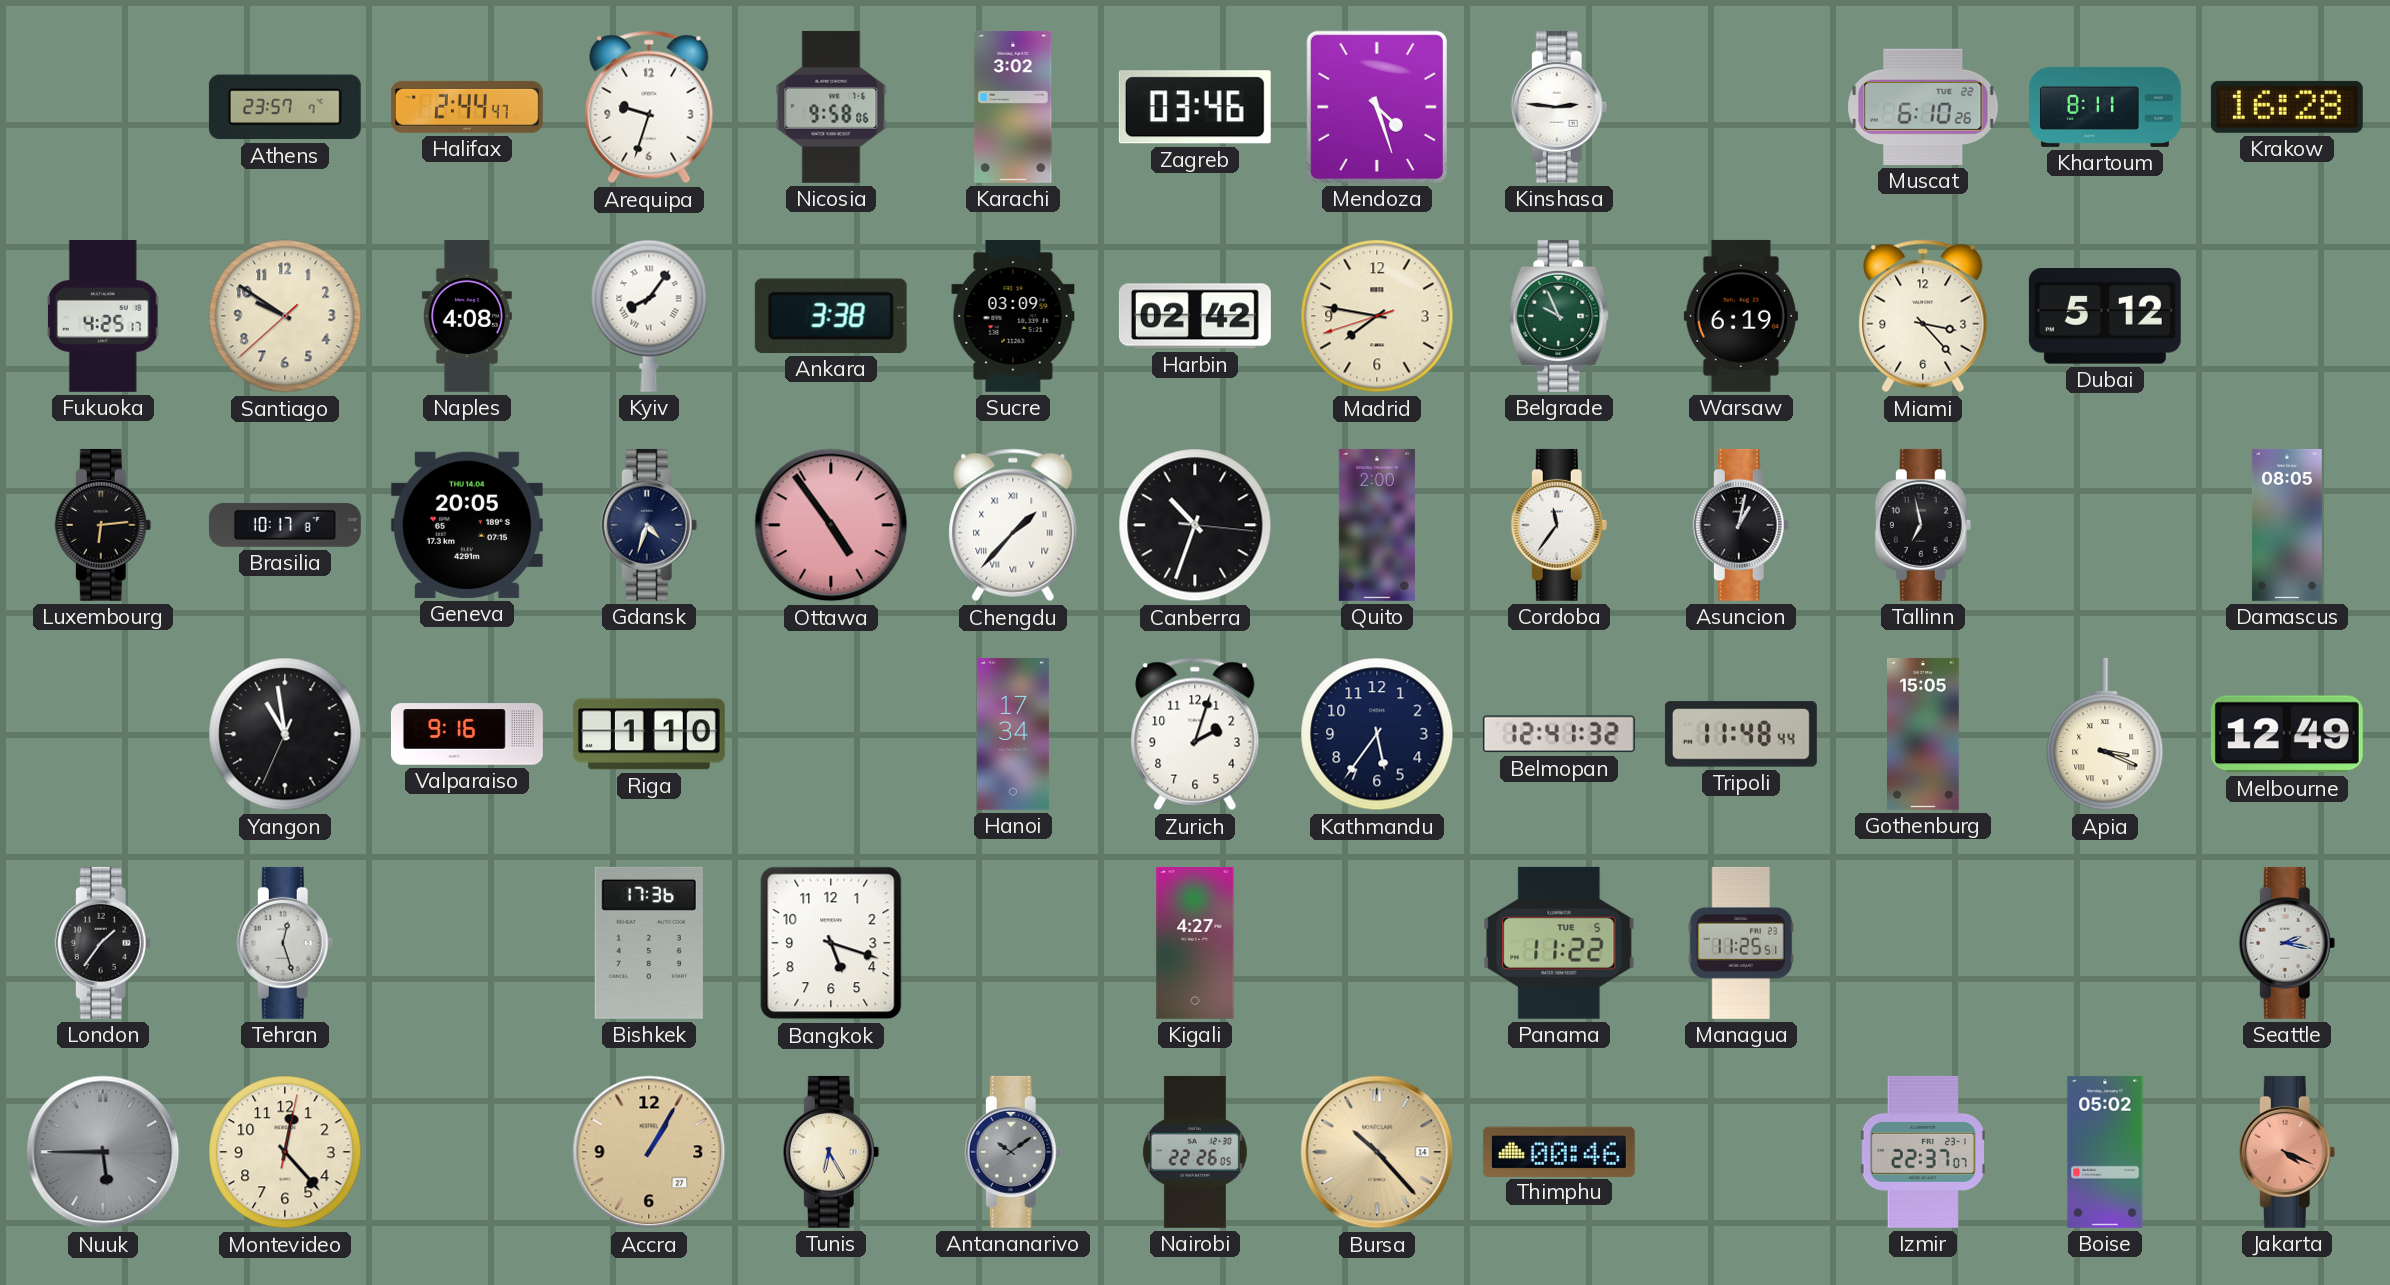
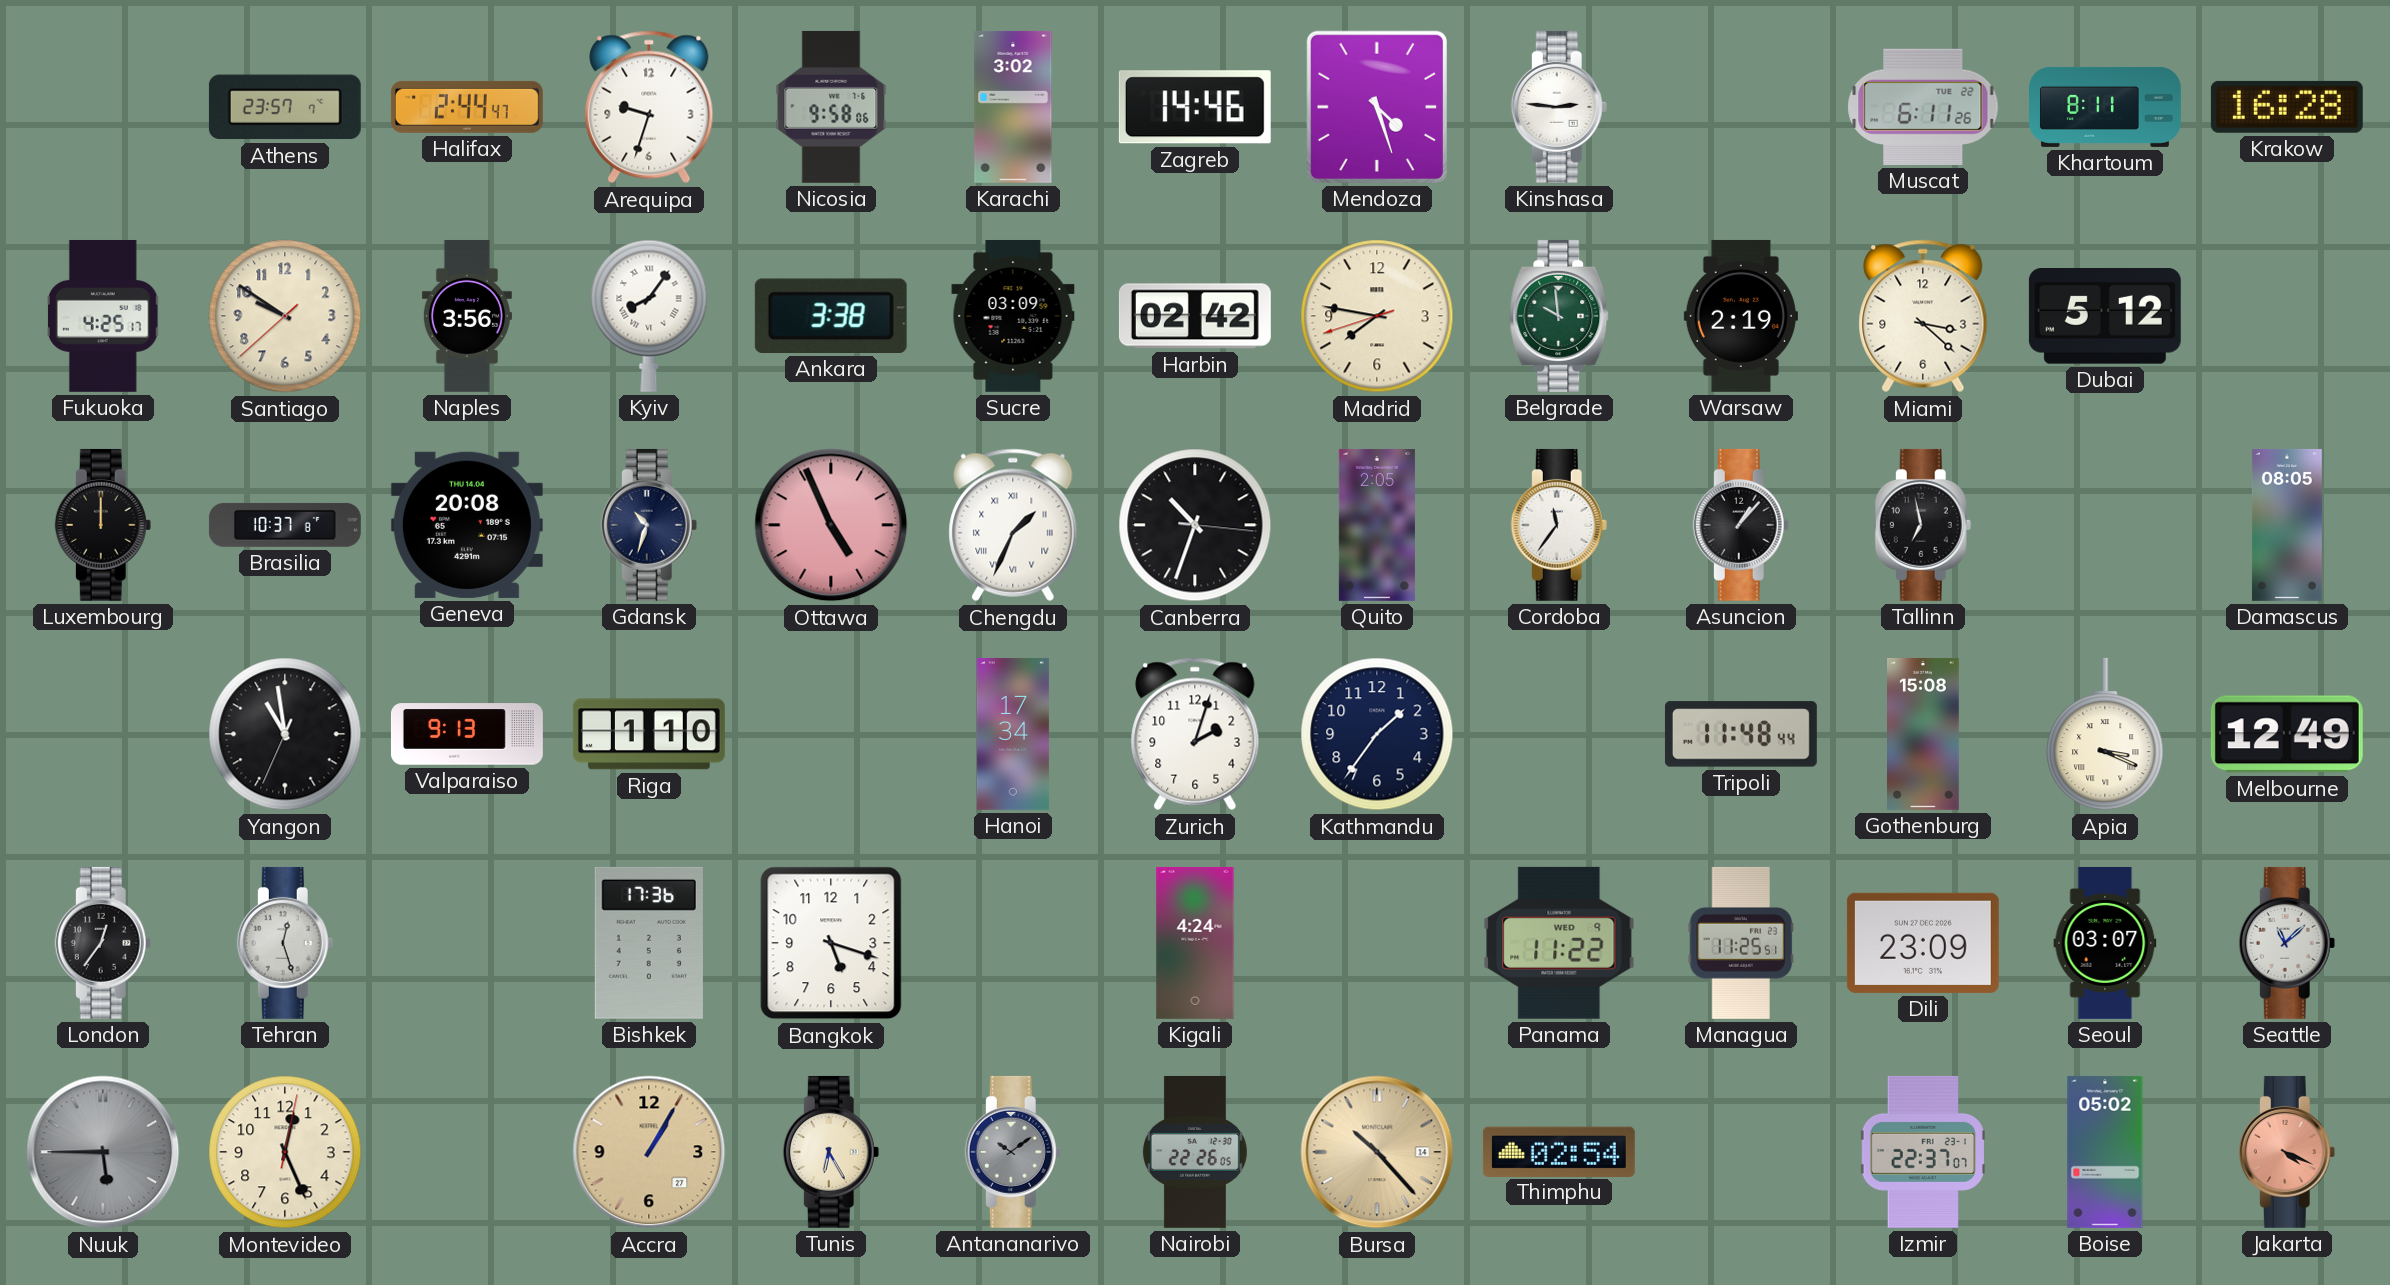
Zagreb: 03:46 -> 14:46
Muscat: 6:10 -> 6:11
Naples: 4:08 -> 3:56
Belgrade: 9:56 -> 9:59
Warsaw: 6:19 -> 2:19
Miami: 3:23 -> 3:22
Luxembourg: 6:14 -> 12:00
Brasilia: 10:17 -> 10:37
Geneva: 20:05 -> 20:08
Gdansk: 4:33 -> 10:33
Ottawa: 4:54 -> 4:56
Chengdu: 1:37 -> 1:34
Quito: 2:00 -> 2:05
Asuncion: 1:02 -> 1:07
Valparaiso: 9:16 -> 9:13
Kathmandu: 5:36 -> 1:36
Belmopan: 12:41 -> none
Gothenburg: 15:05 -> 15:08
London: 1:36 -> 12:36
Kigali: 4:27 -> 4:24
Panama date: TUE 5 -> WED 9
Dili: none -> 23:09
Seoul: none -> 03:07
Seattle: 2:17 -> 11:08
Montevideo: 12:23 -> 12:26
Thimphu: 00:46 -> 02:54
